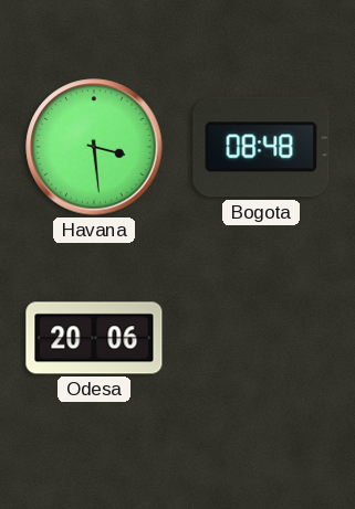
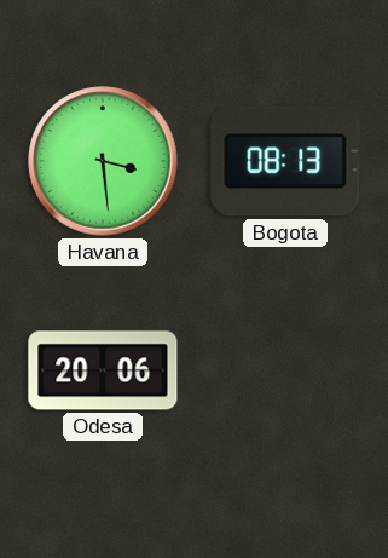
Bogota: 08:48 -> 08:13
